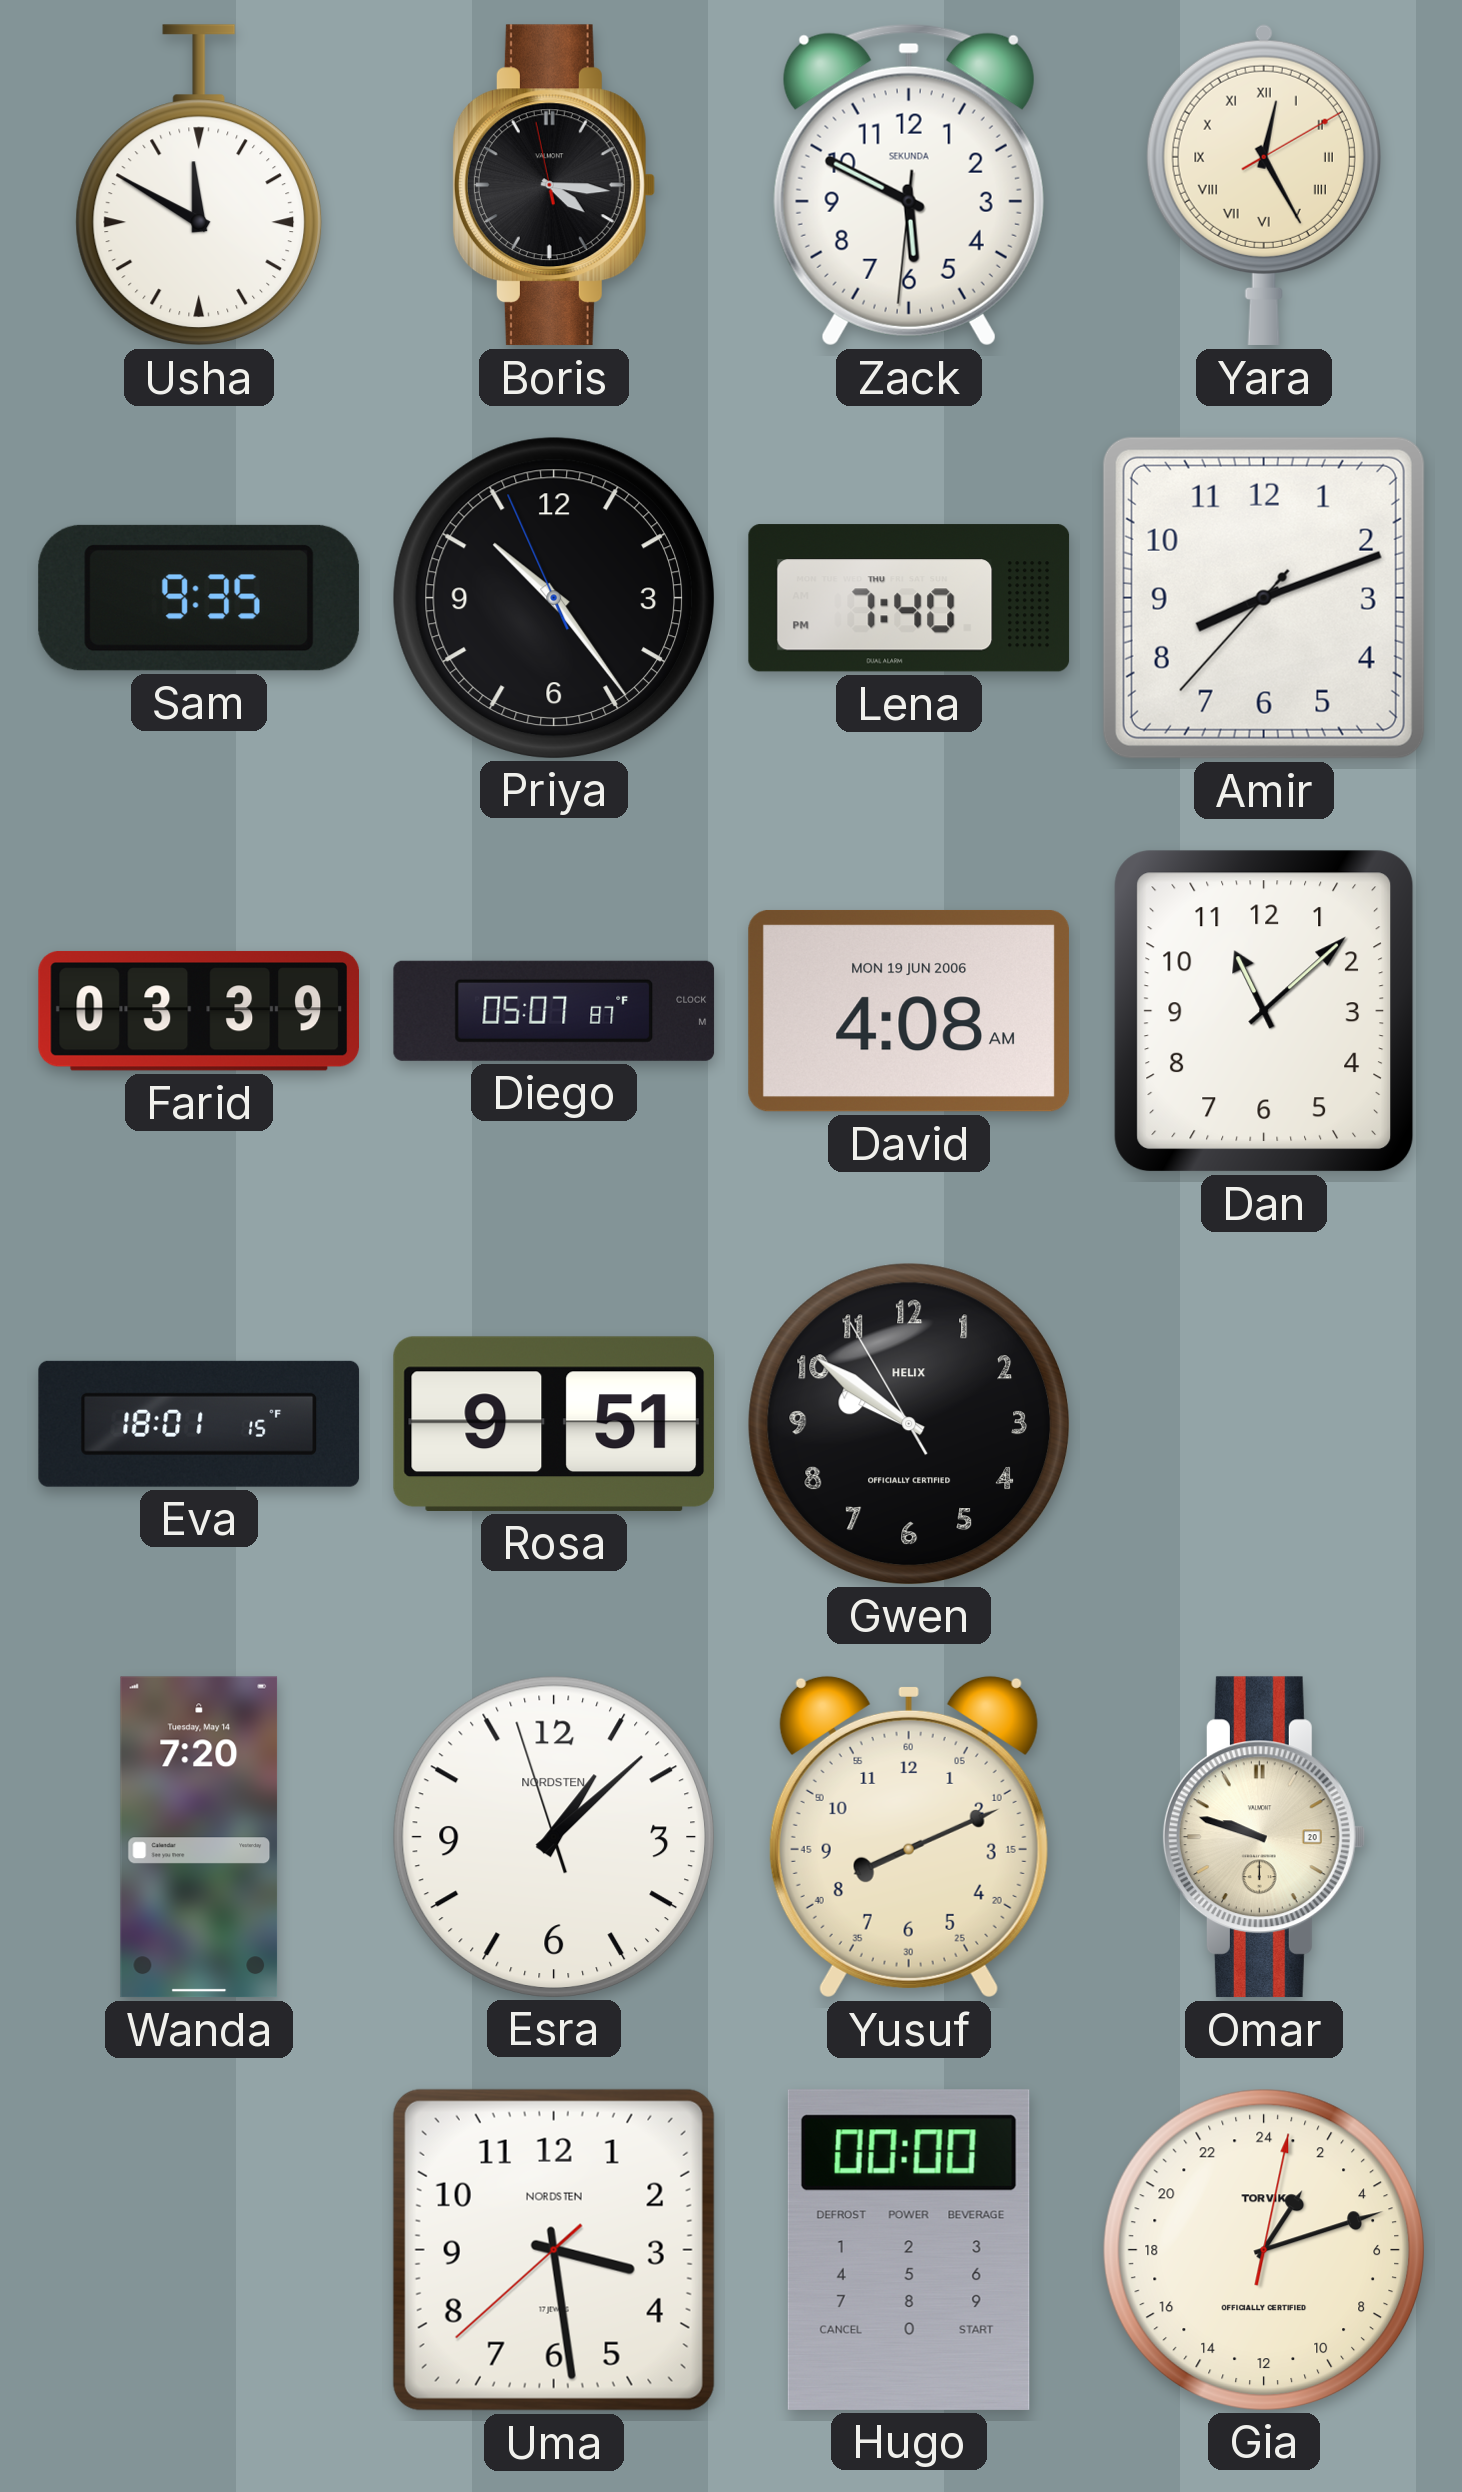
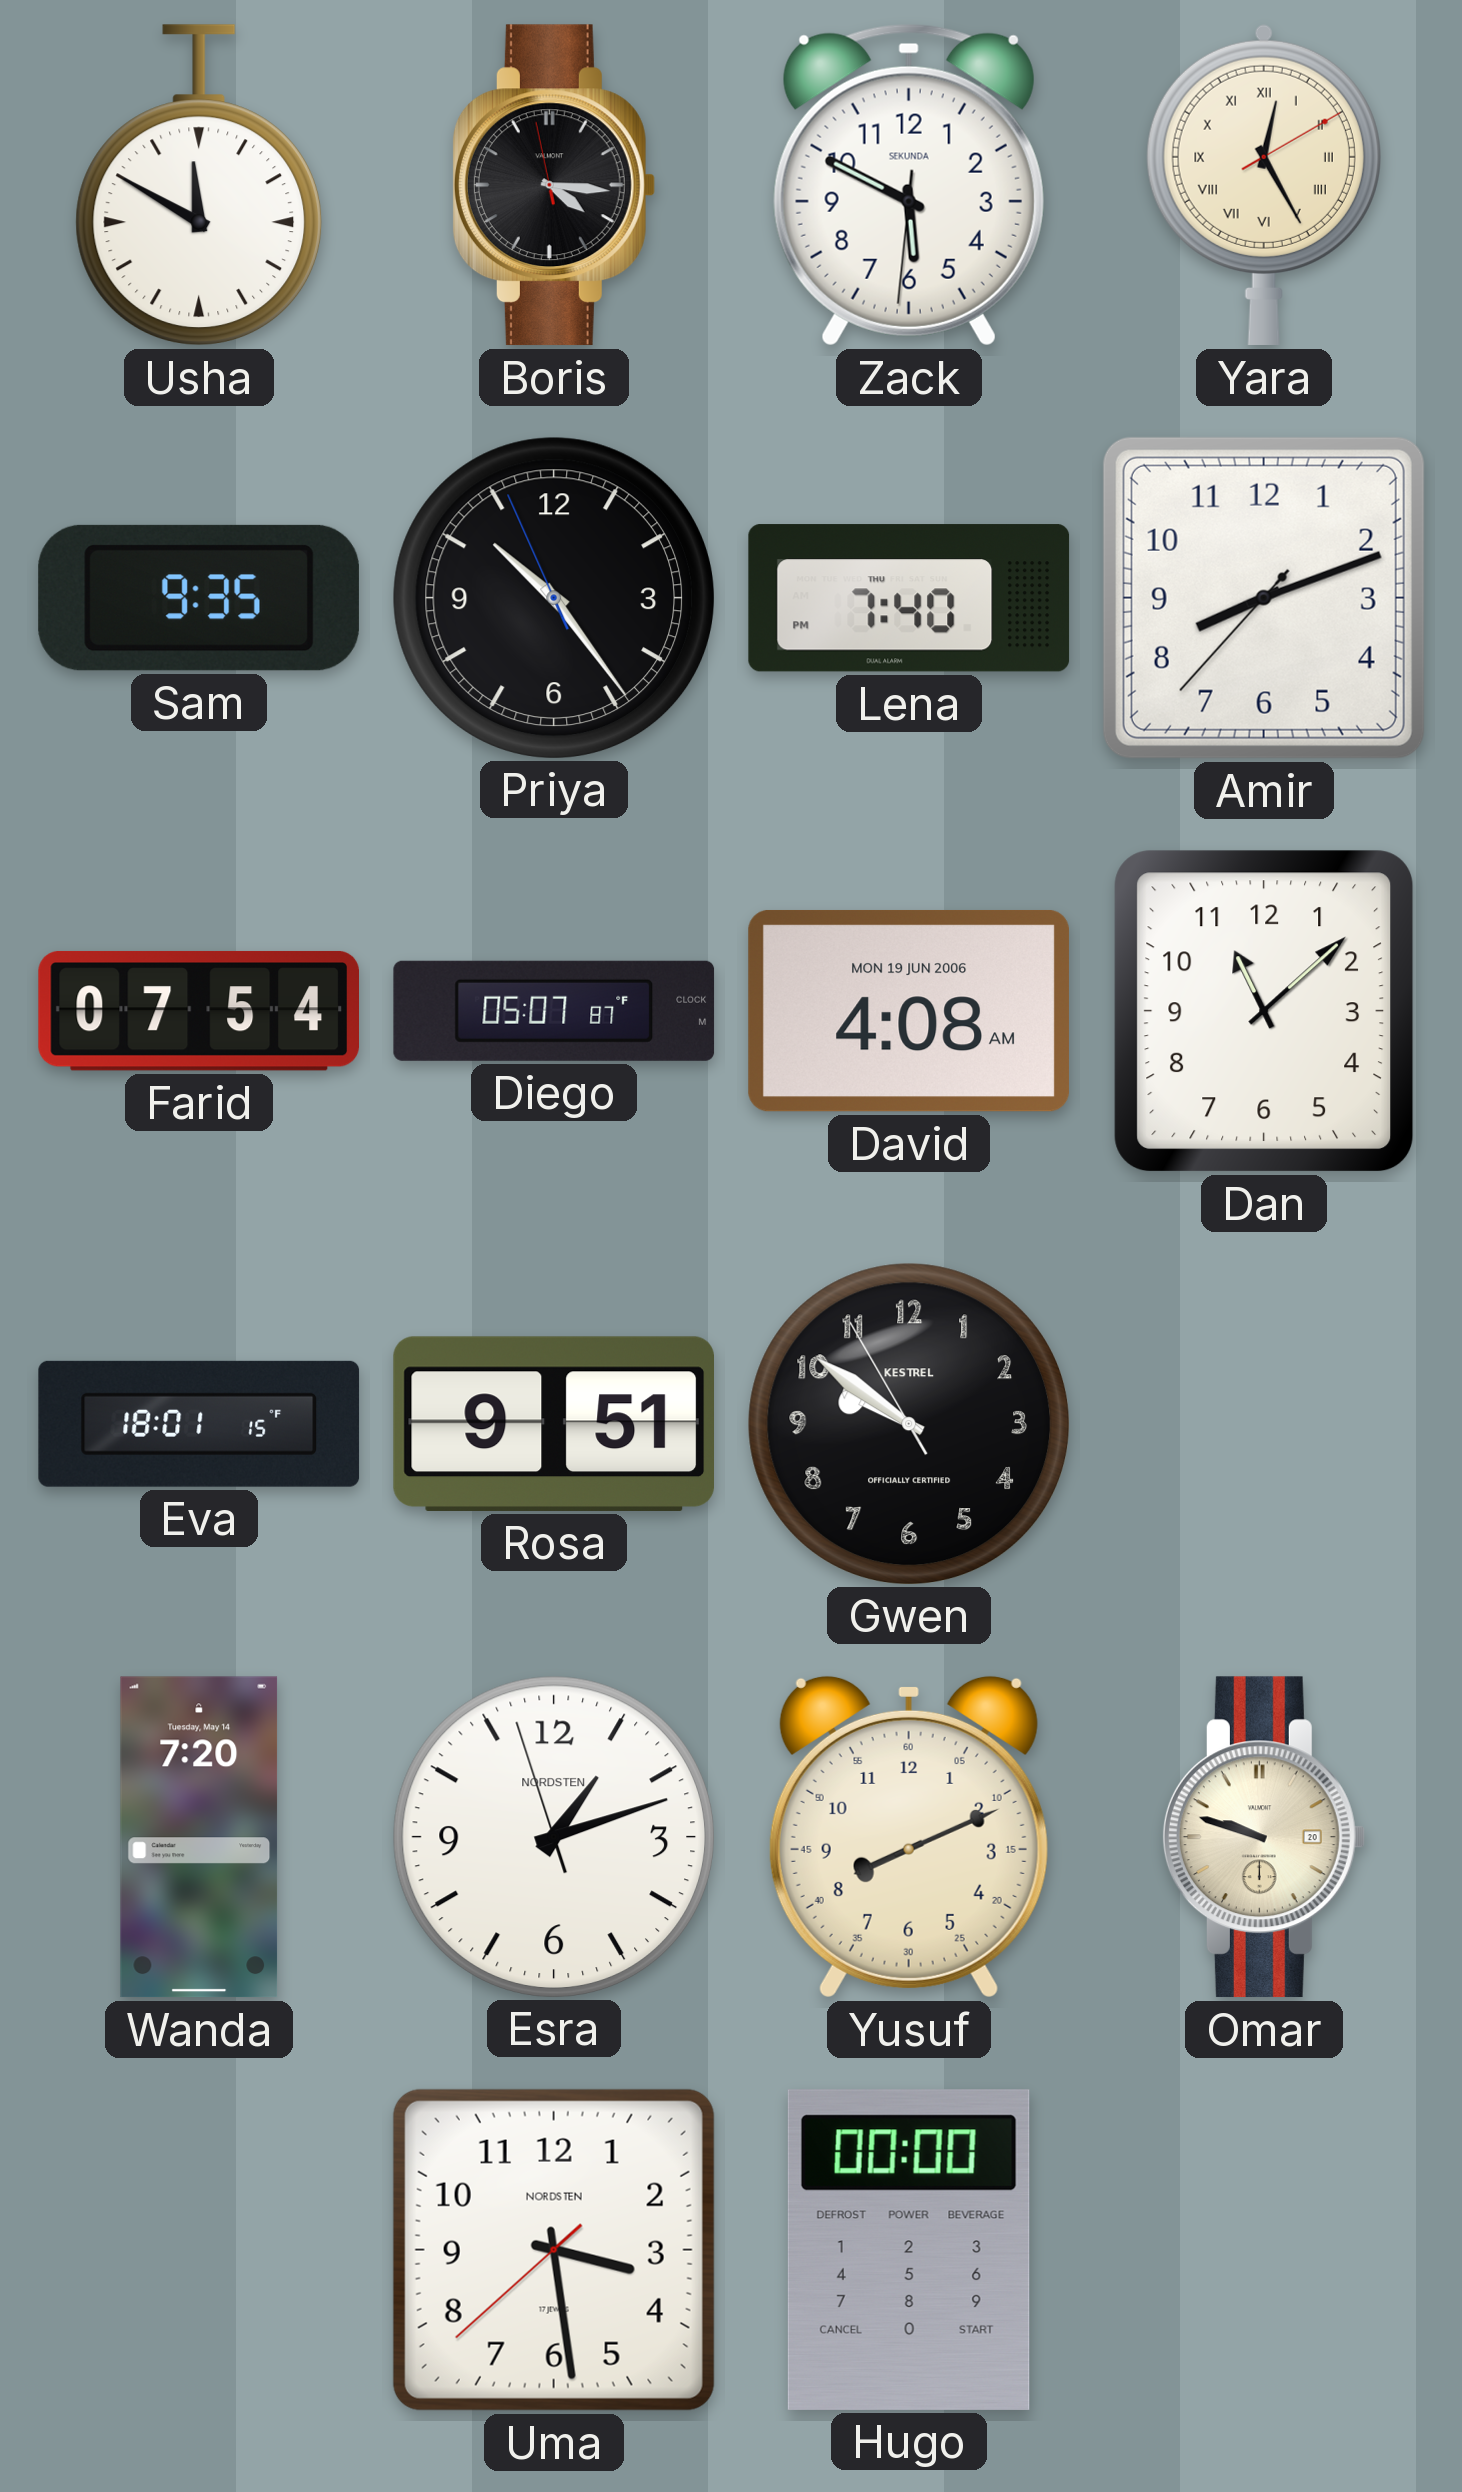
Farid: 03:39 -> 07:54
Gwen brand: HELIX -> KESTREL
Esra: 1:07 -> 1:11
Gia: 2:12 -> none
